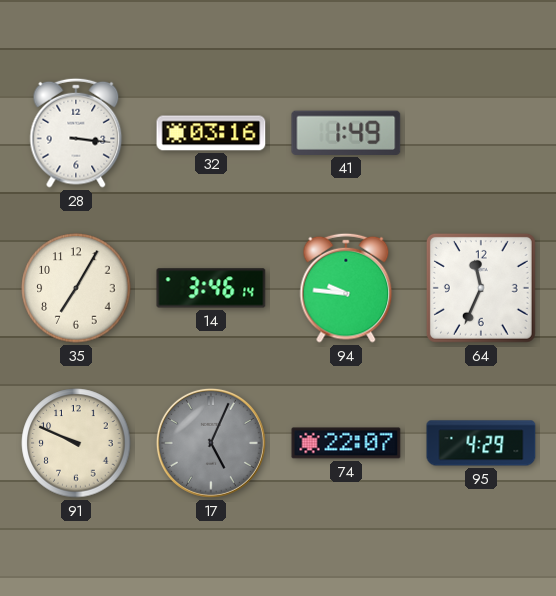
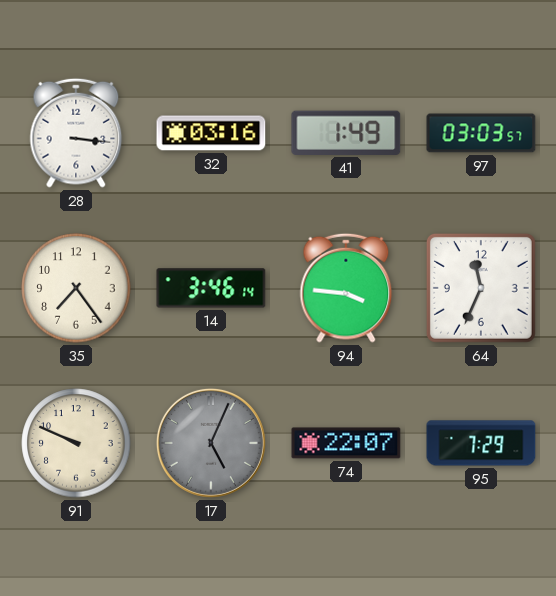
97: none -> 03:03
35: 7:05 -> 7:24
94: 9:46 -> 3:46
95: 4:29 -> 7:29
